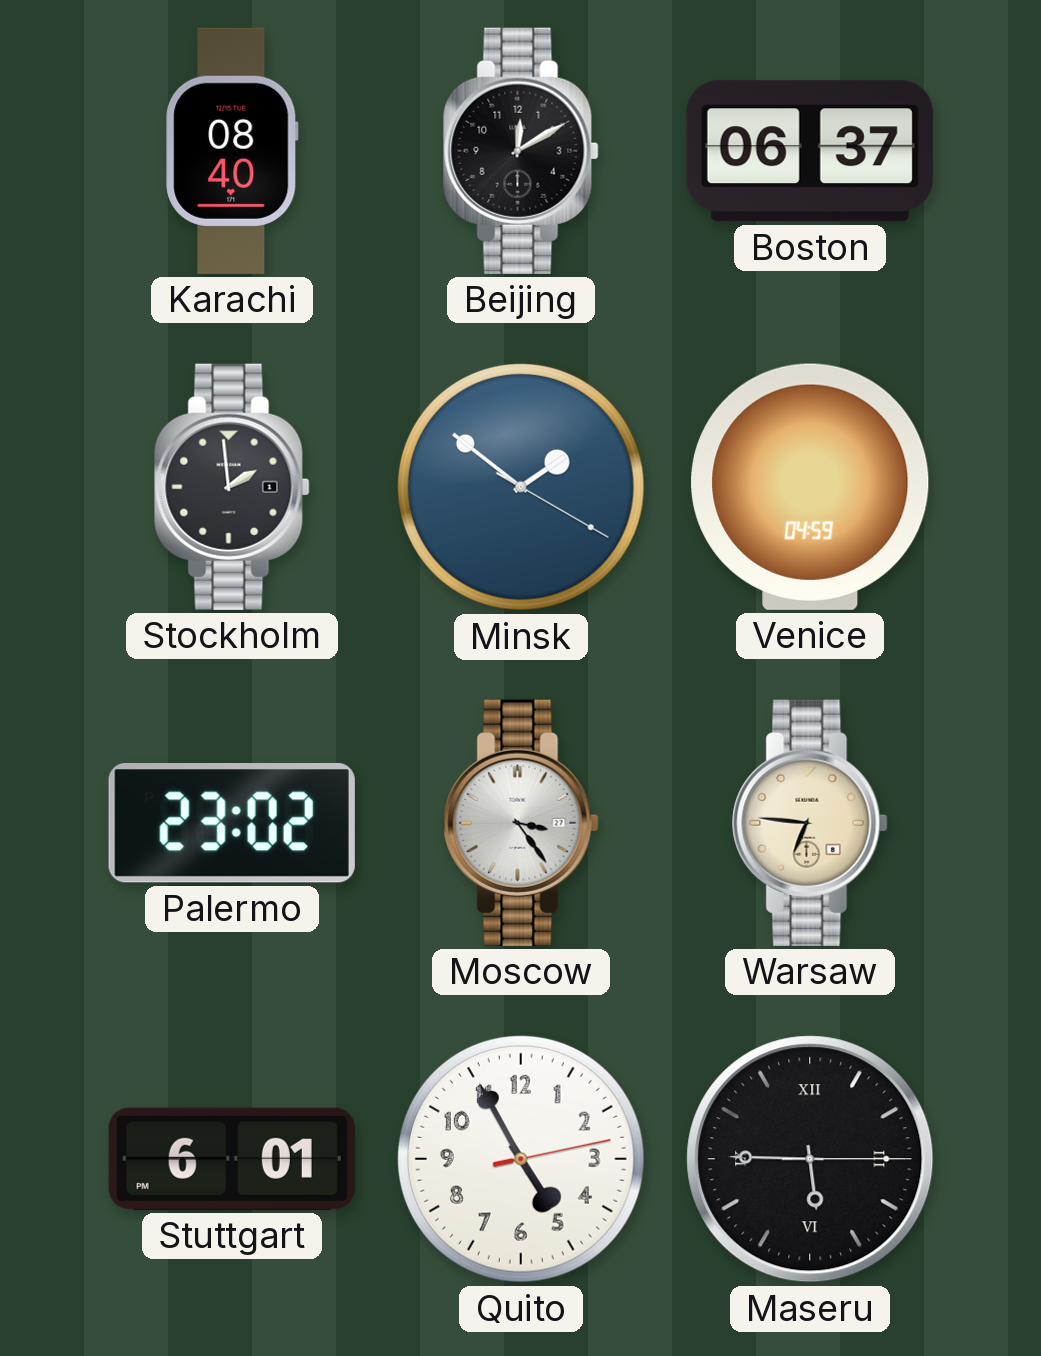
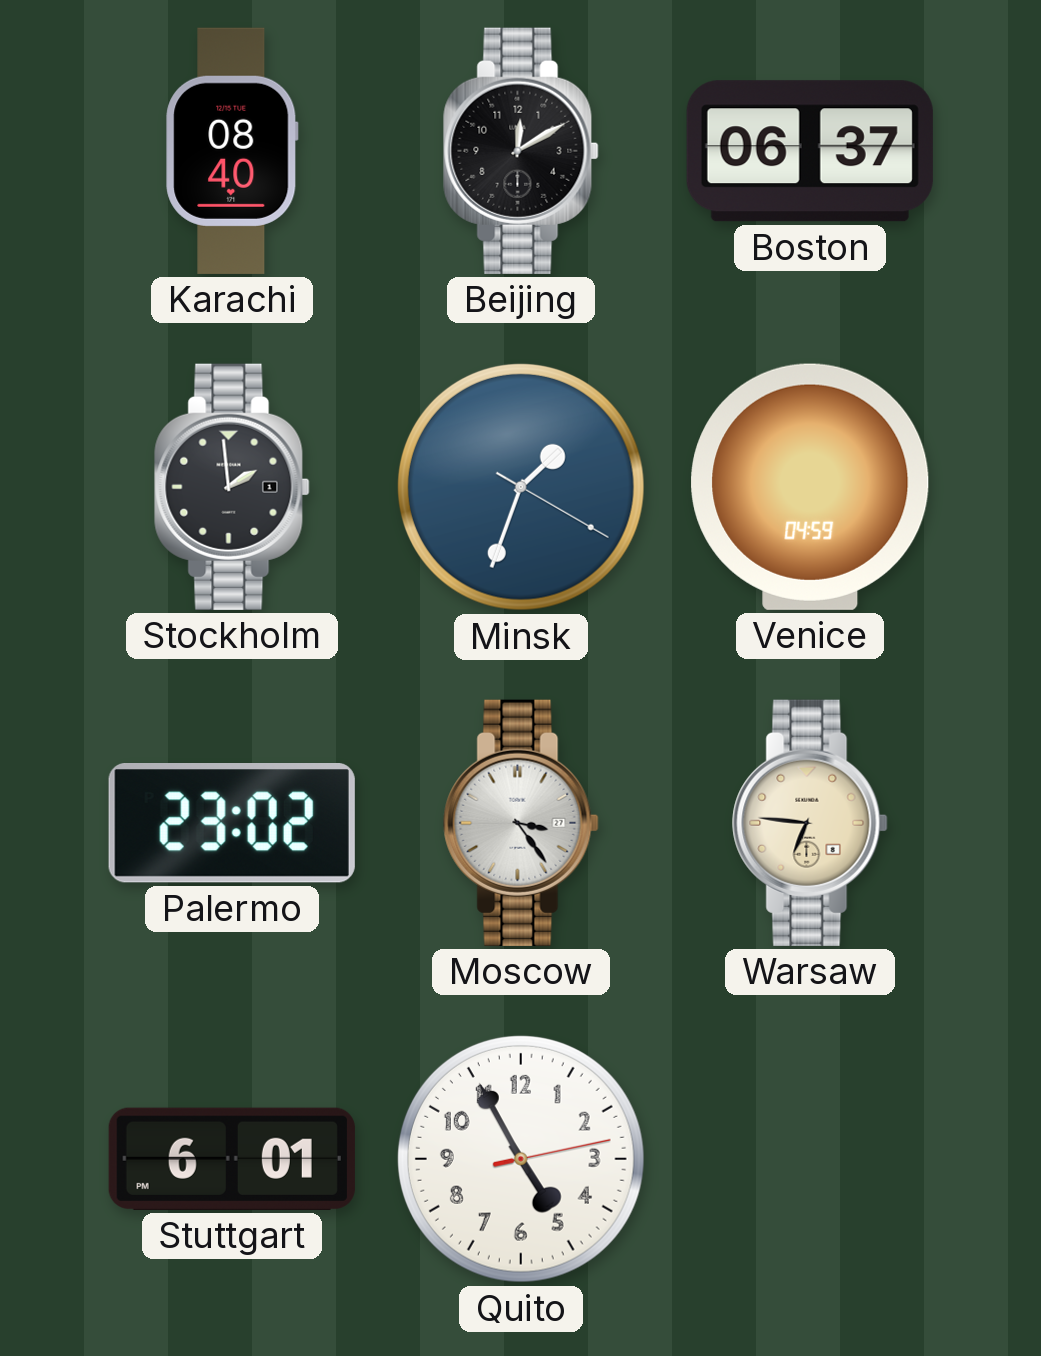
Minsk: 1:51 -> 1:33
Maseru: 5:45 -> none
